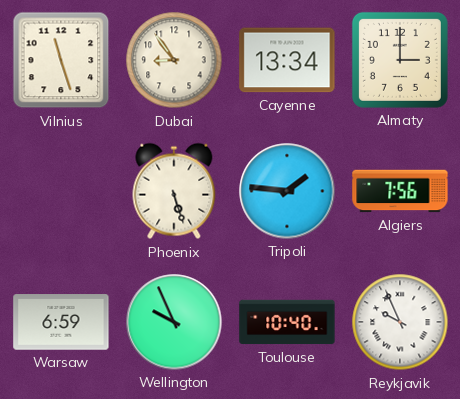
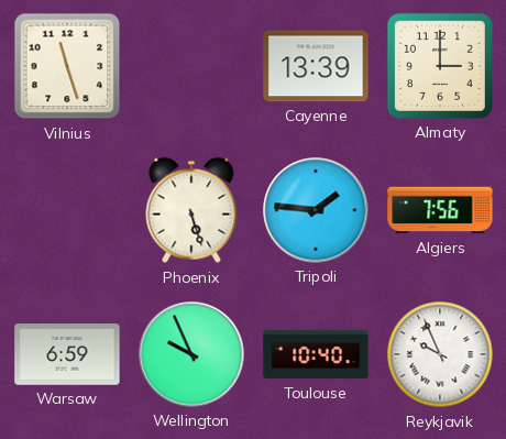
Dubai: 8:54 -> none
Cayenne: 13:34 -> 13:39
